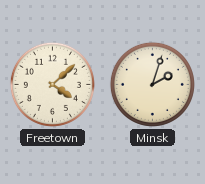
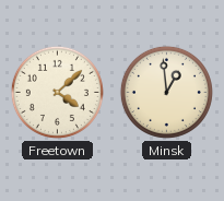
Minsk: 2:03 -> 12:59
